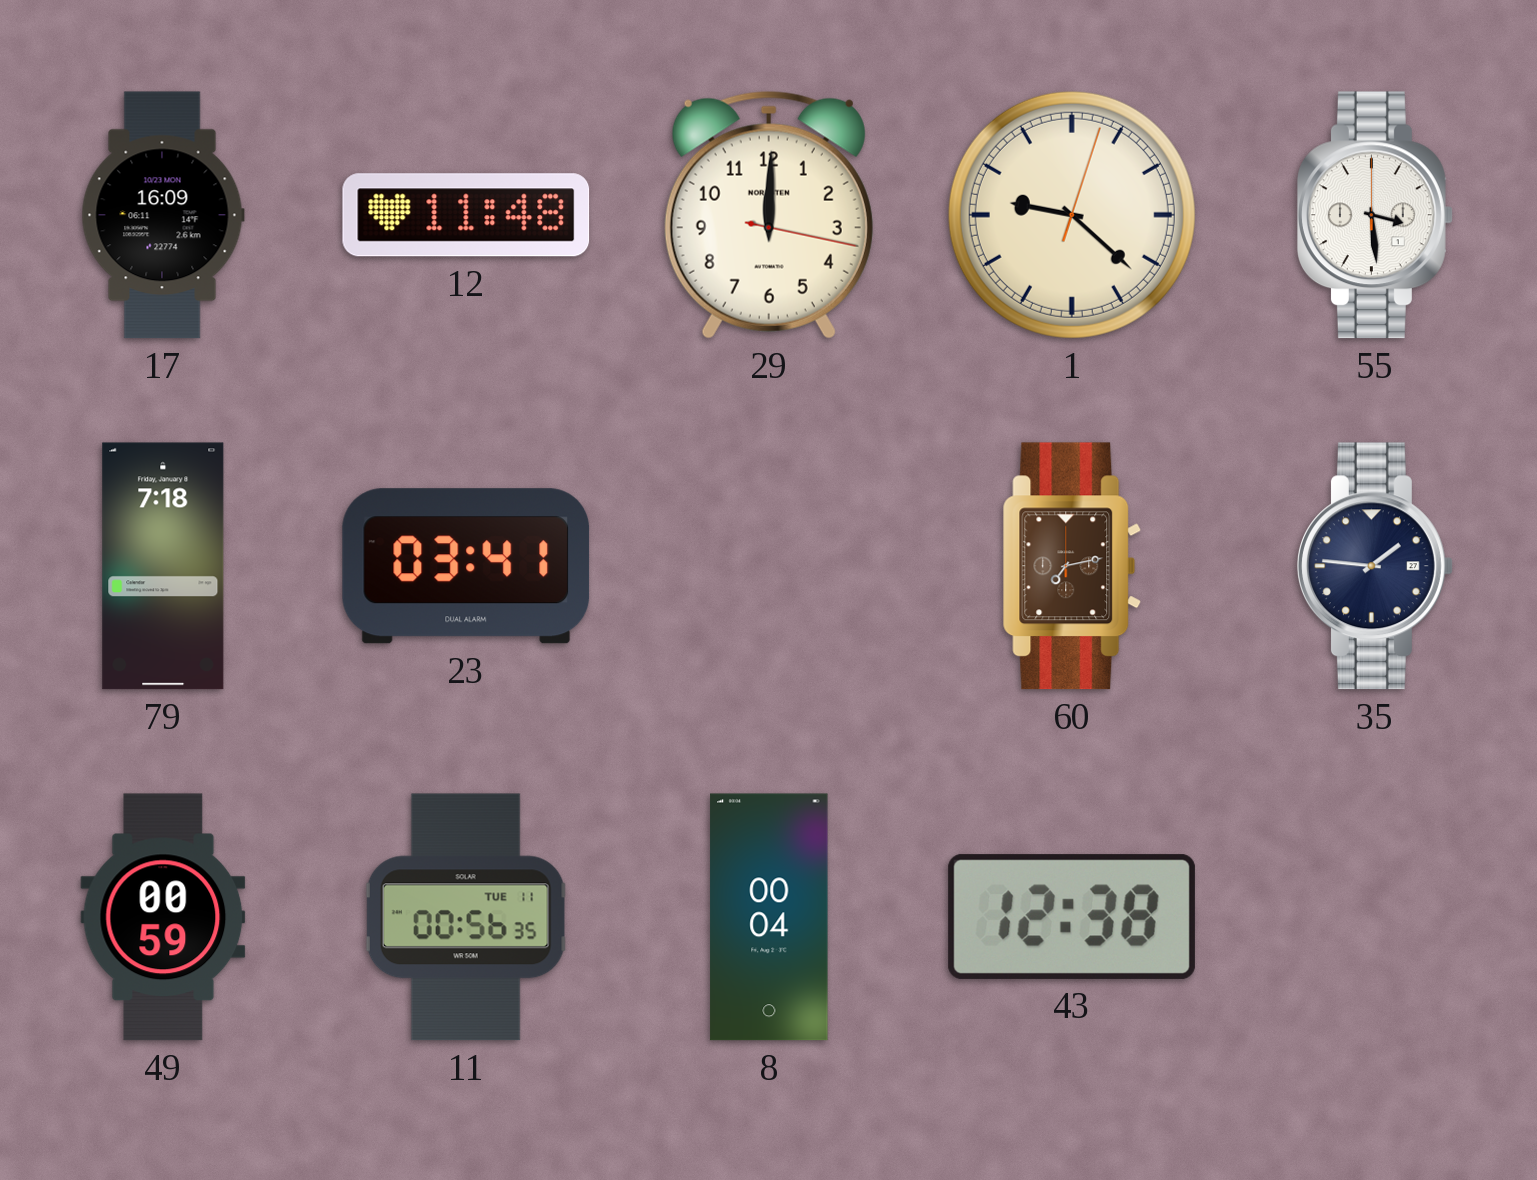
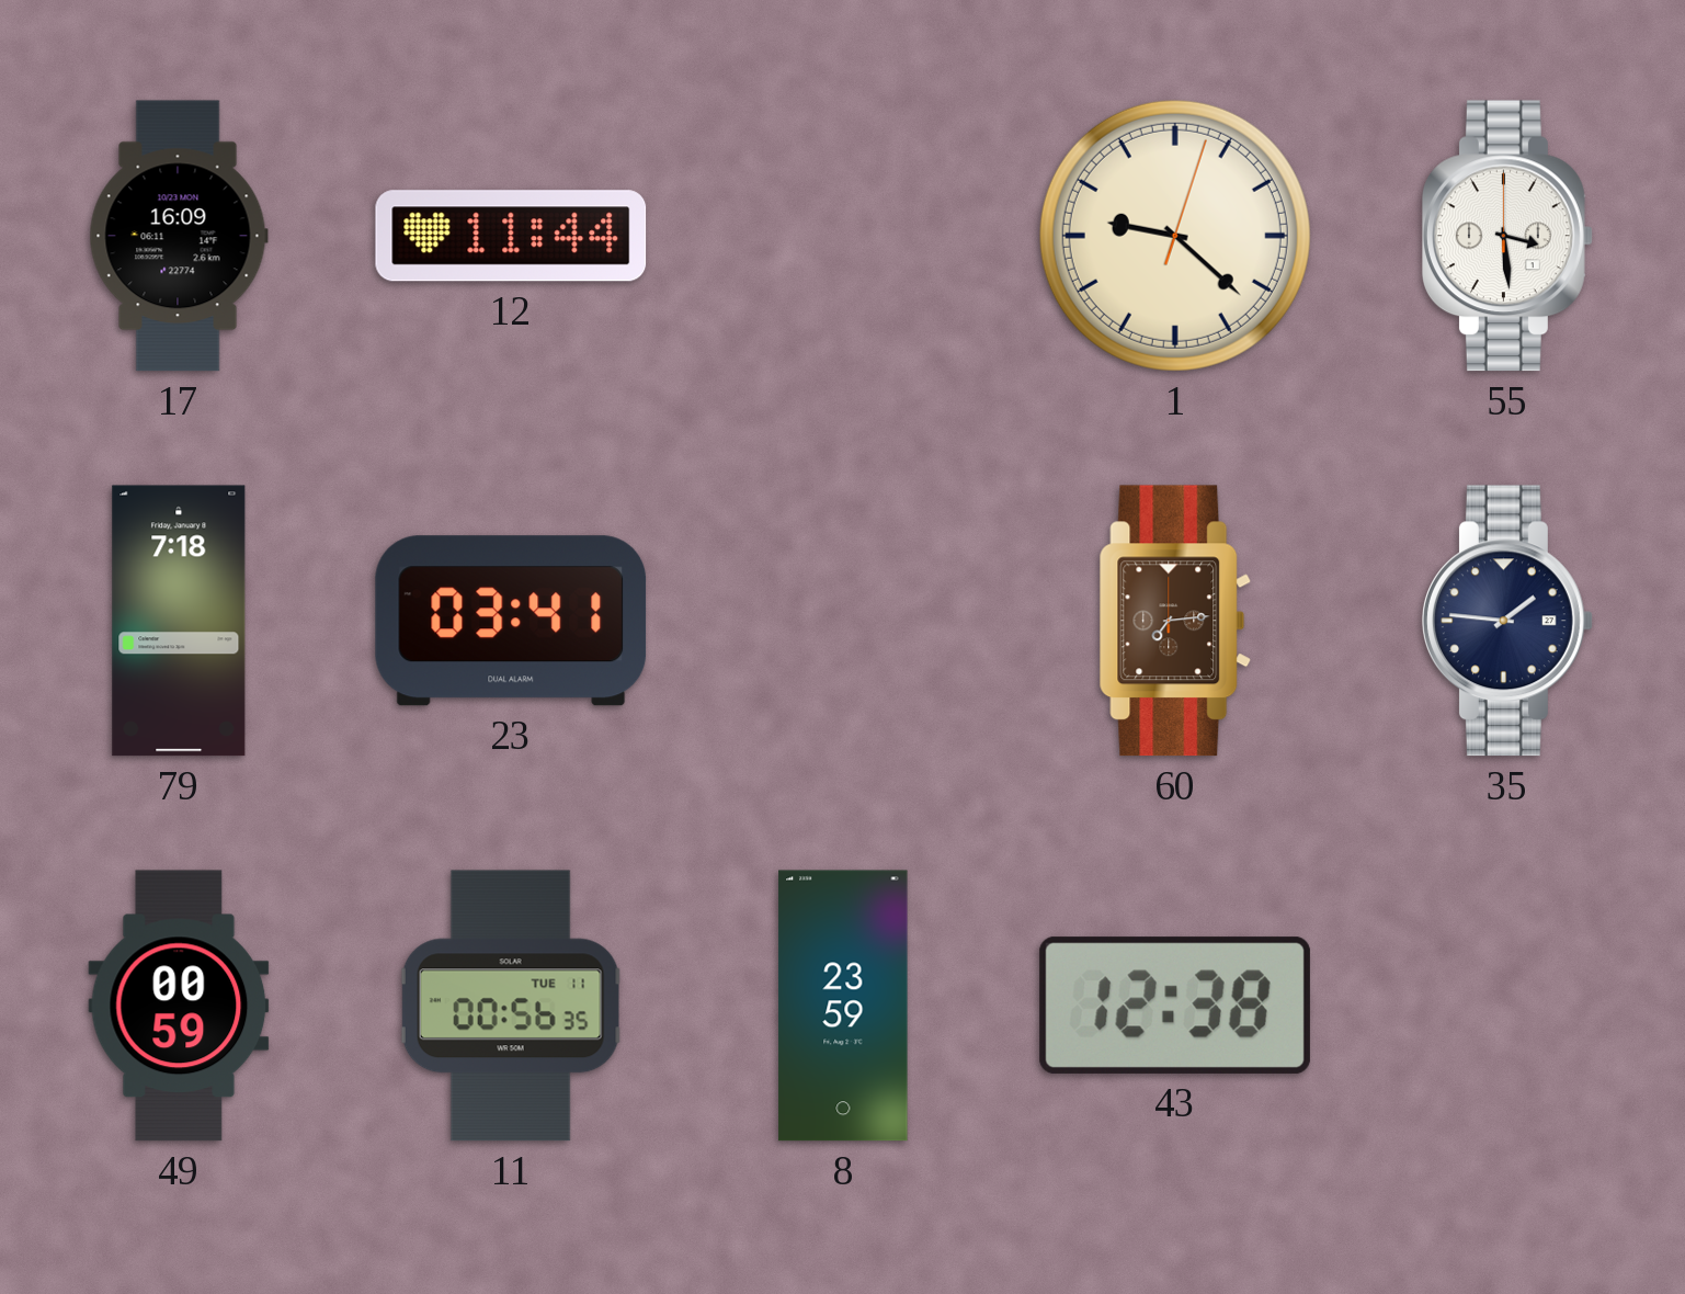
12: 11:48 -> 11:44
29: 12:00 -> none
60: 7:13 -> 7:14
8: 00:04 -> 23:59
